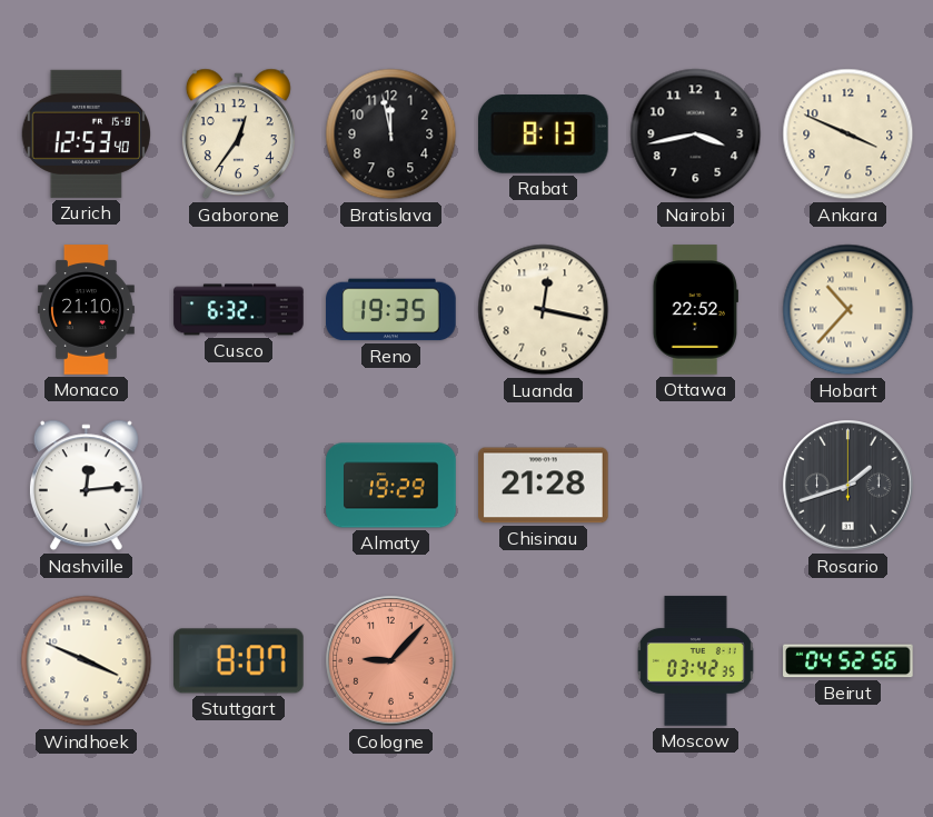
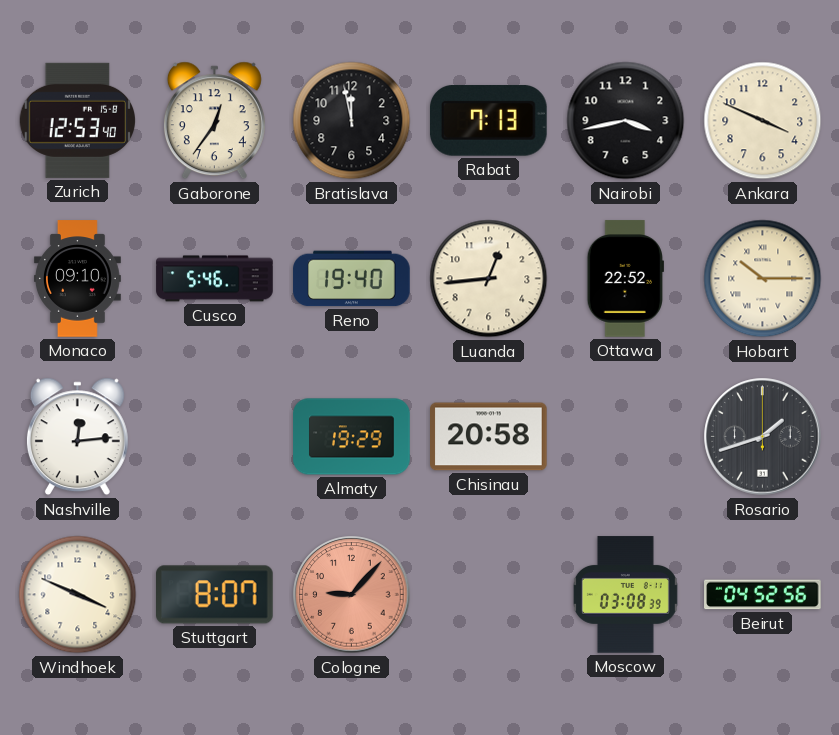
Rabat: 8:13 -> 7:13
Monaco: 21:10 -> 09:10
Cusco: 6:32 -> 5:46
Reno: 19:35 -> 19:40
Luanda: 12:17 -> 12:44
Hobart: 10:37 -> 10:15
Chisinau: 21:28 -> 20:58
Moscow: 03:42 -> 03:08
